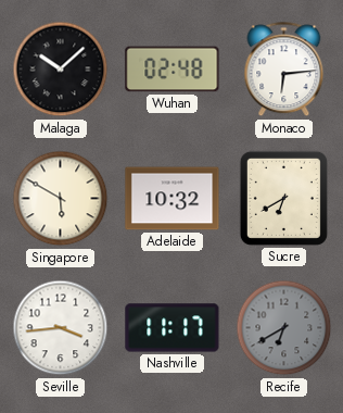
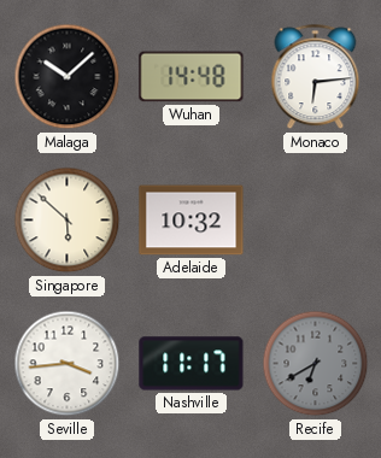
Wuhan: 02:48 -> 14:48
Singapore: 5:50 -> 5:52
Sucre: 6:40 -> none
